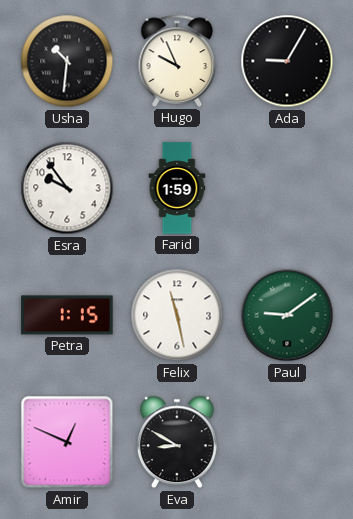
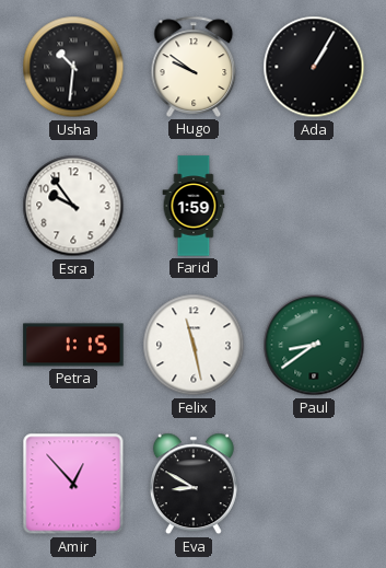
Hugo: 9:56 -> 9:51
Ada: 9:05 -> 1:05
Paul: 9:09 -> 8:39
Amir: 12:49 -> 12:53
